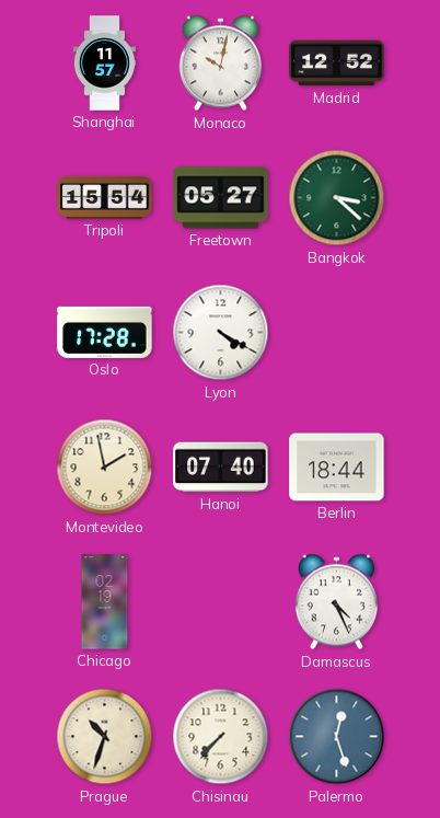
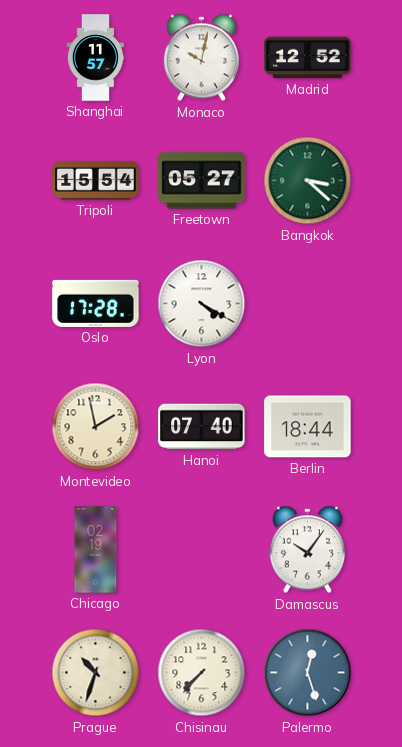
Damascus: 4:26 -> 10:06
